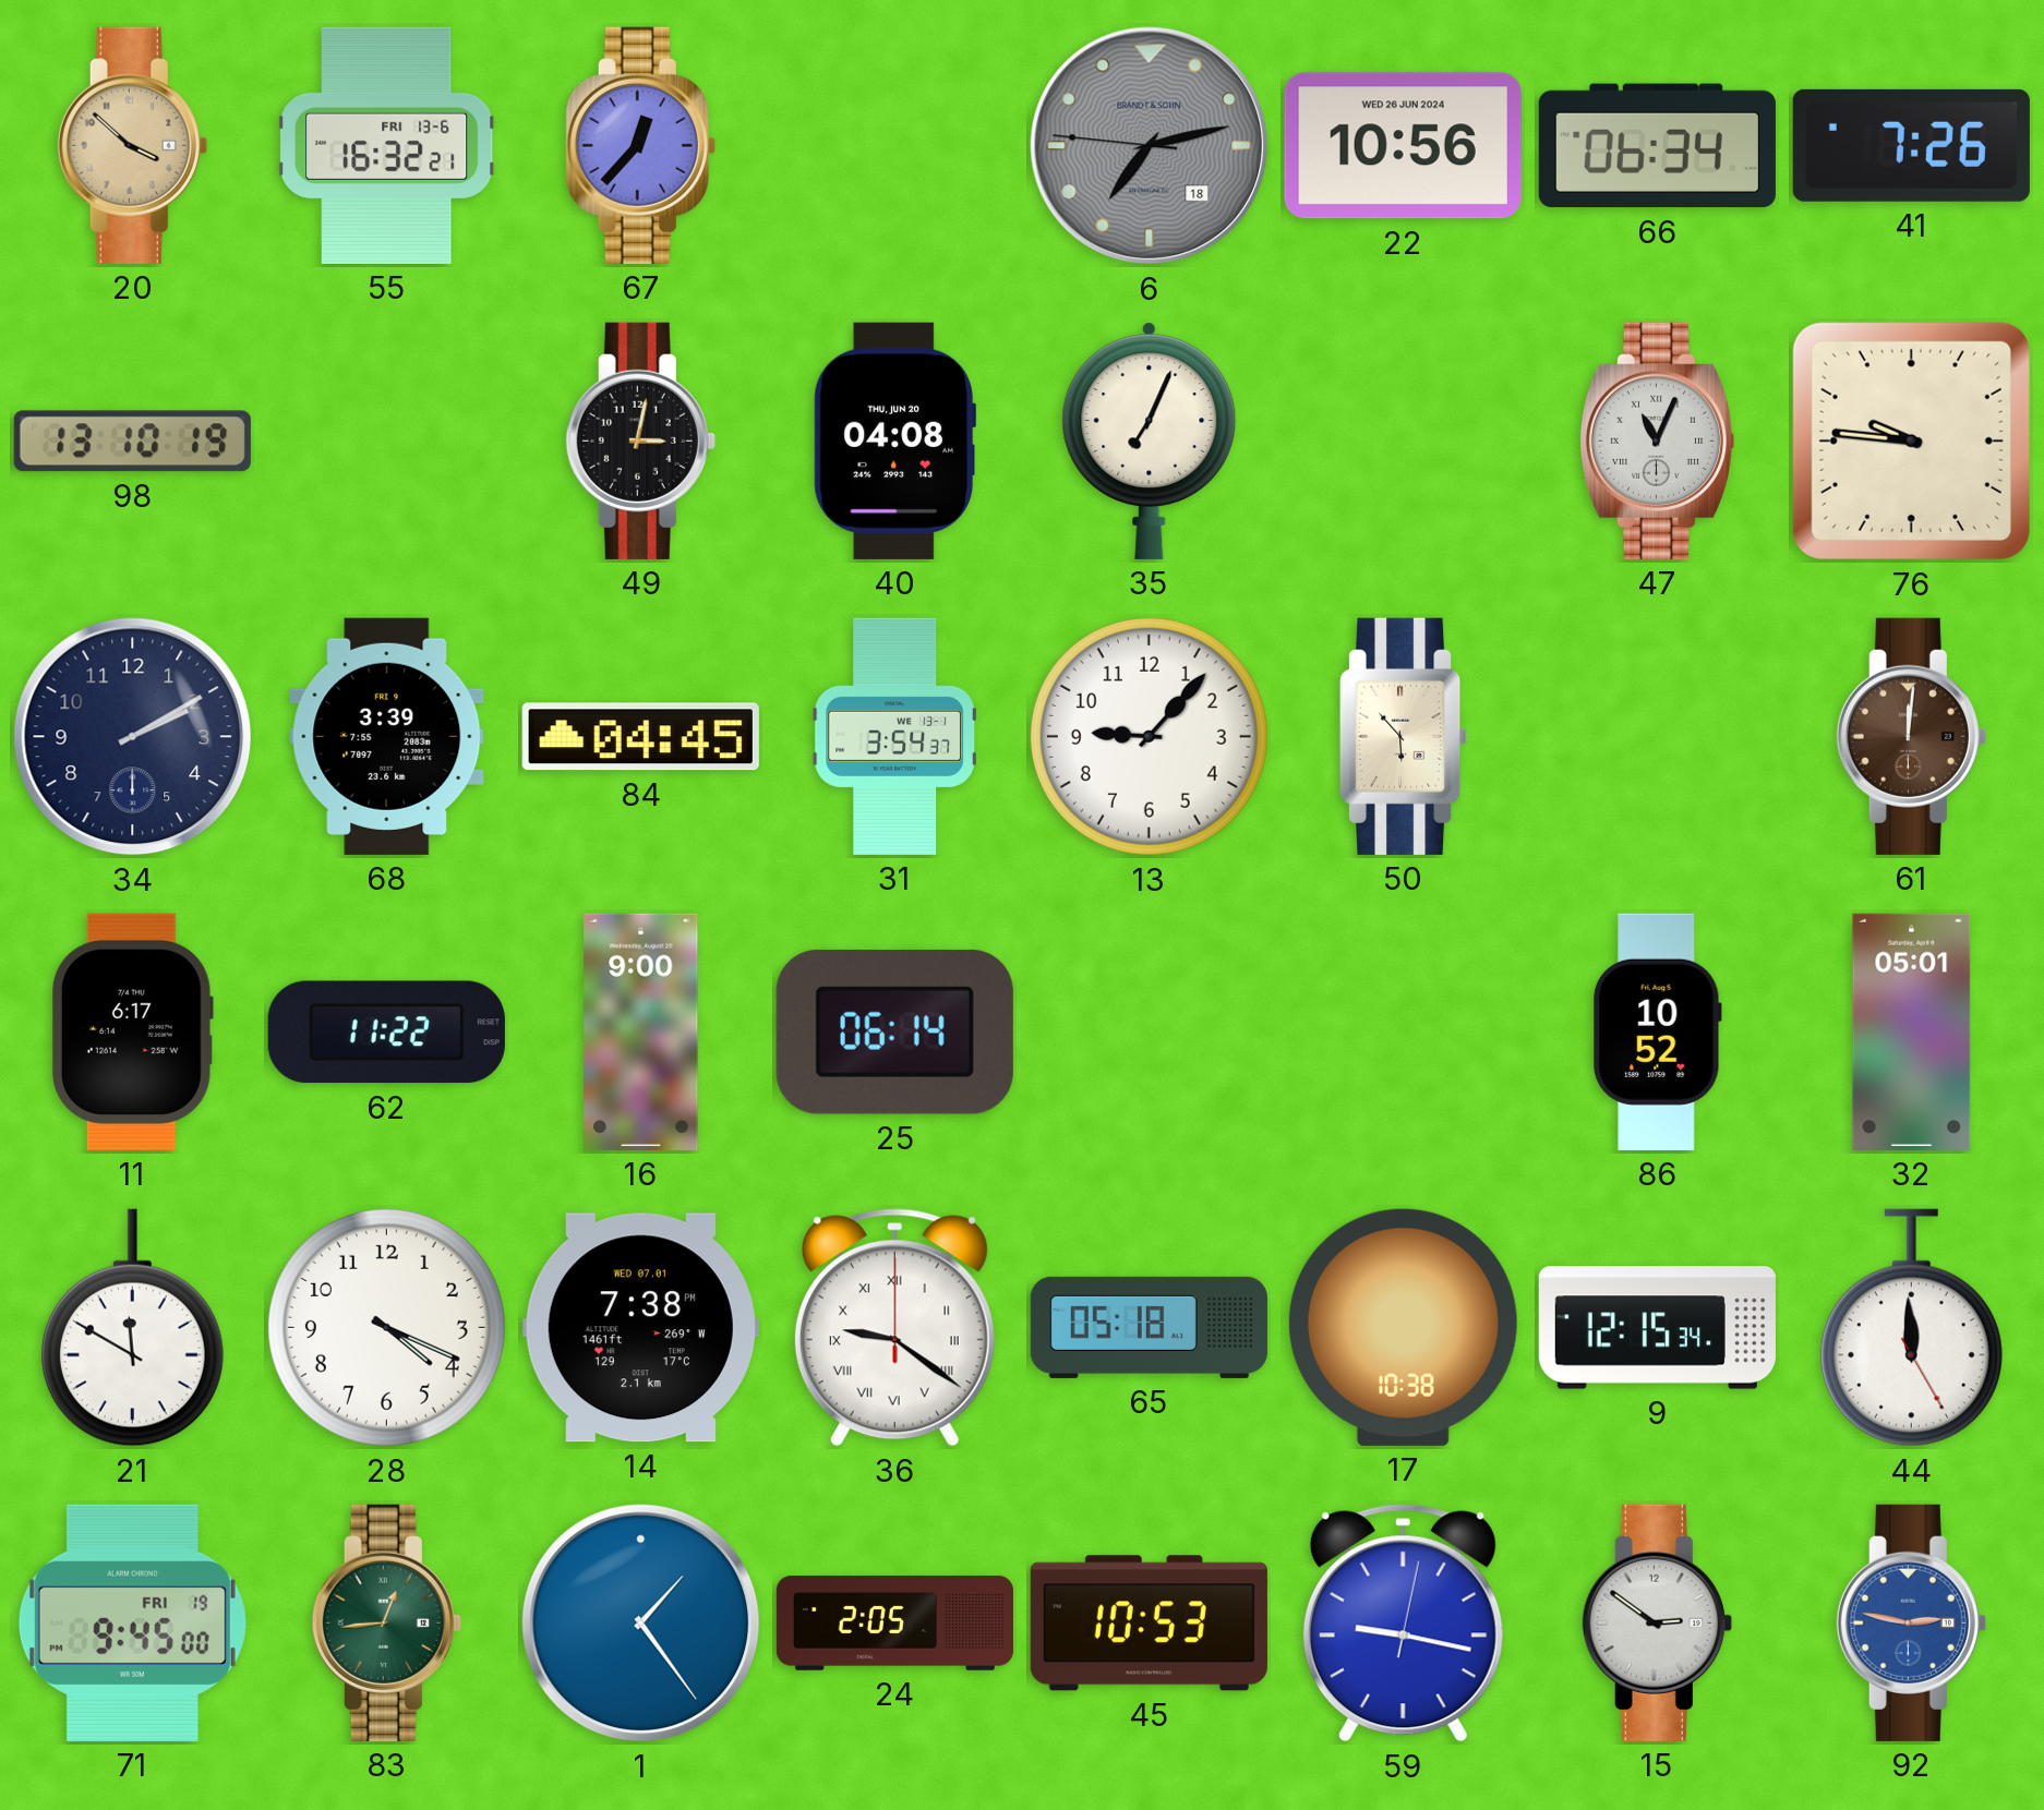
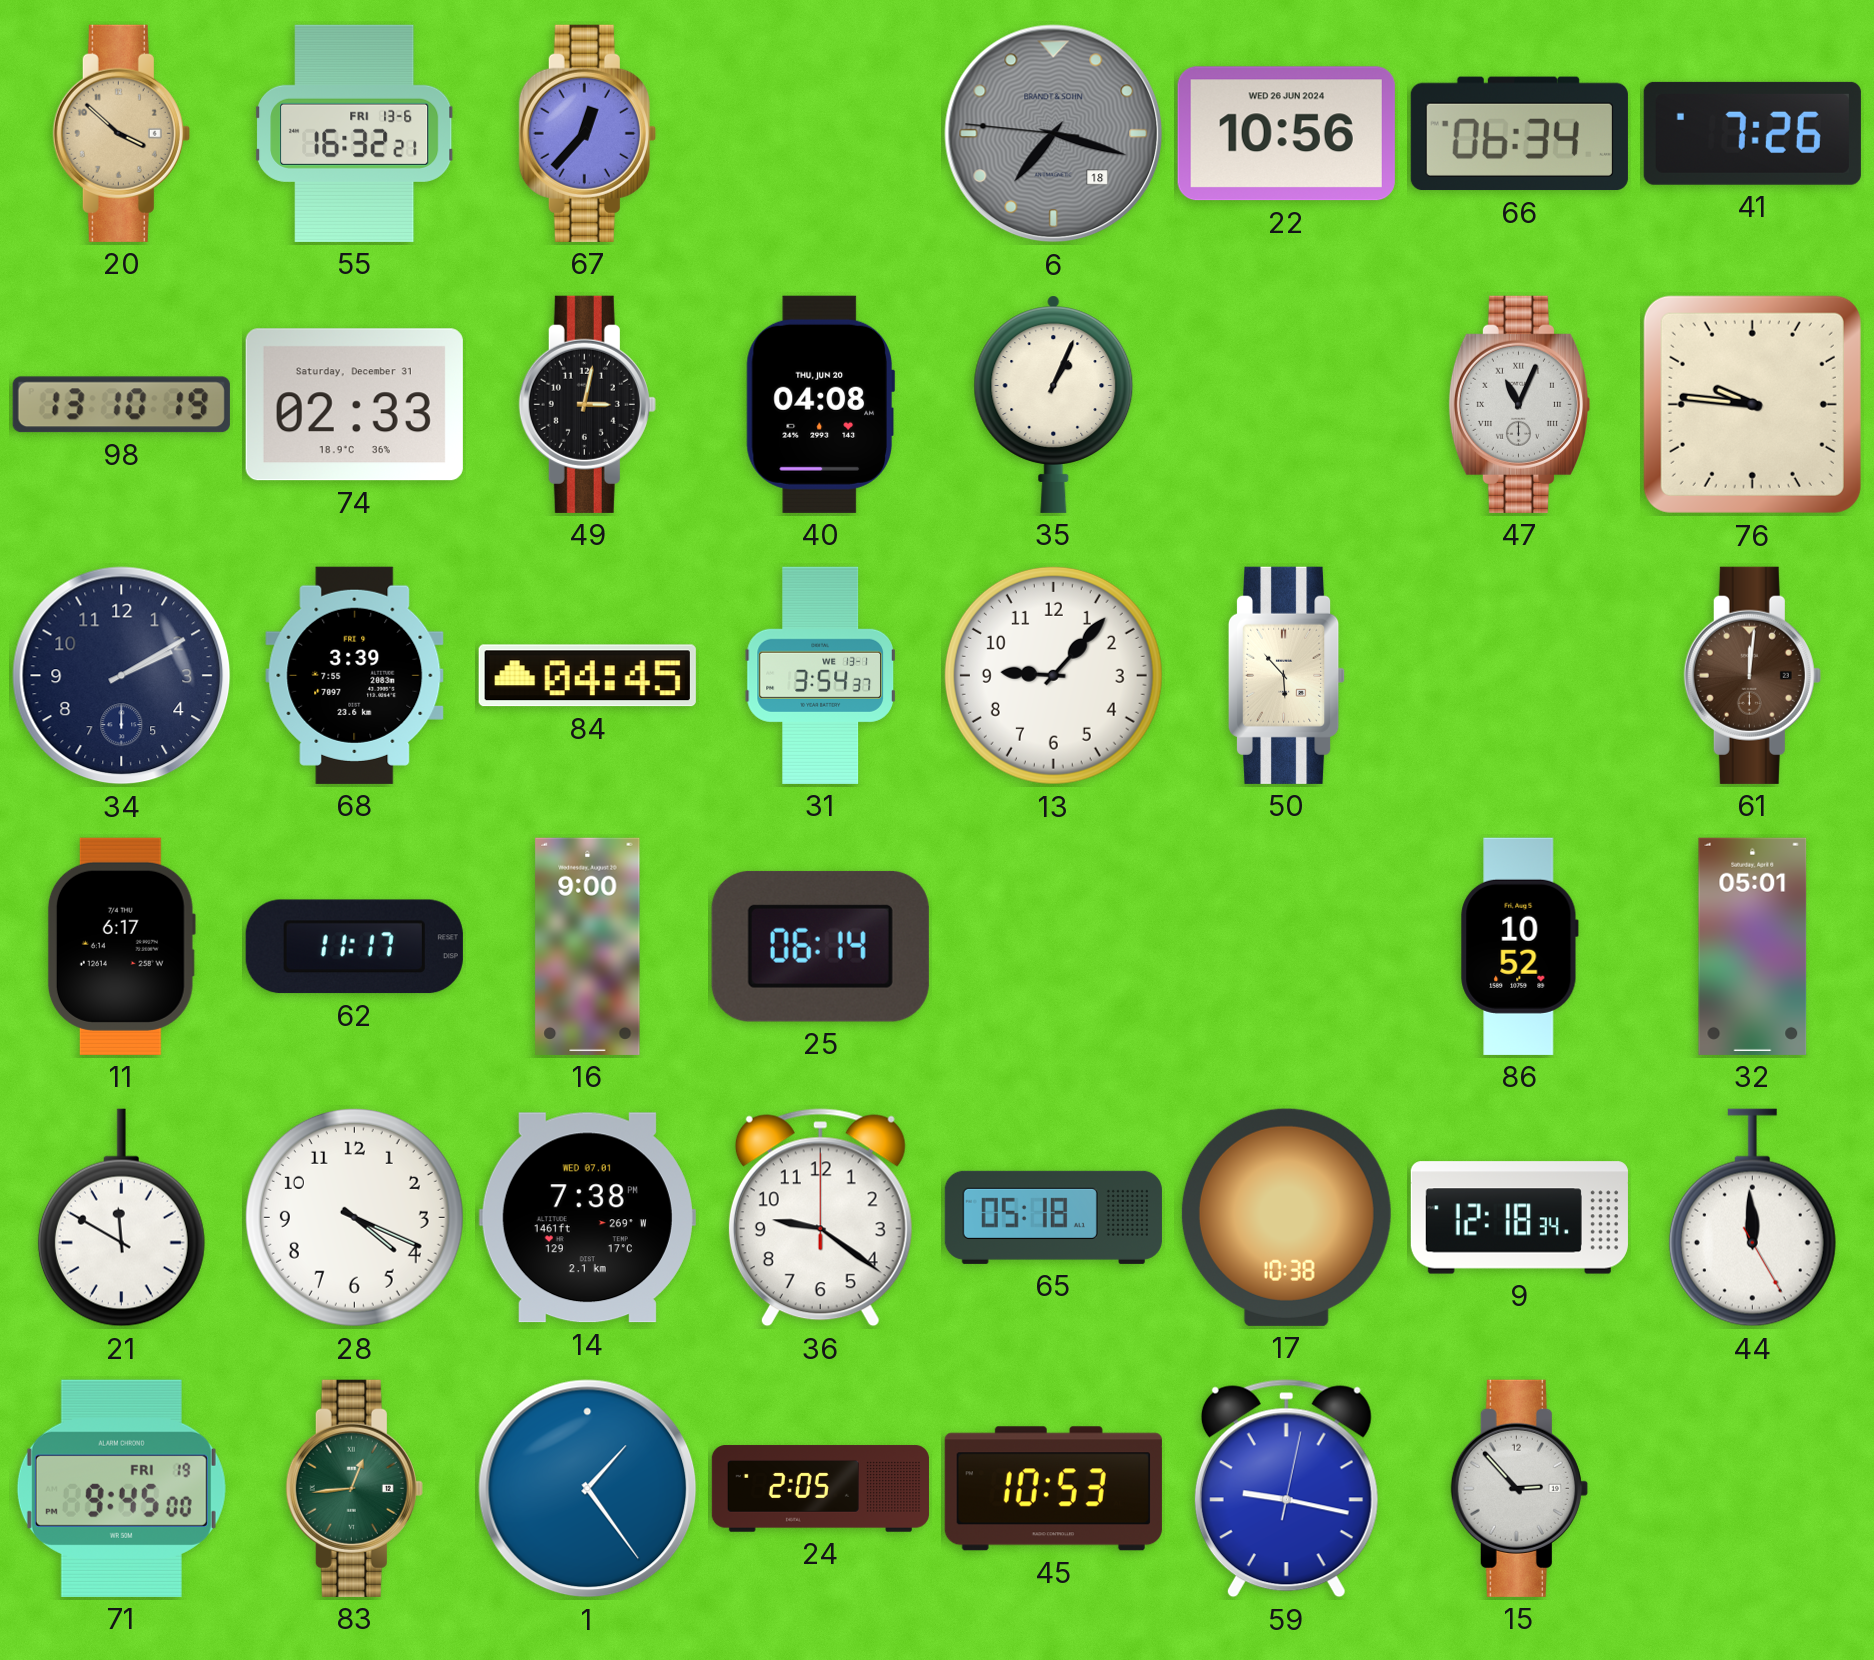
6: 7:12 -> 7:17
74: none -> 02:33
35: 7:04 -> 1:04
62: 11:22 -> 11:17
36 numerals: Roman -> Arabic
9: 12:15 -> 12:18
15: 2:51 -> 2:53
92: 2:47 -> none
